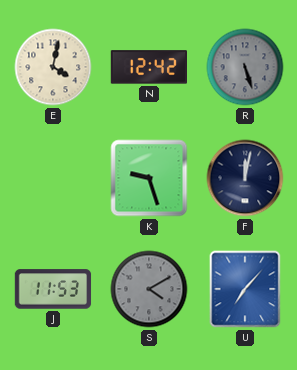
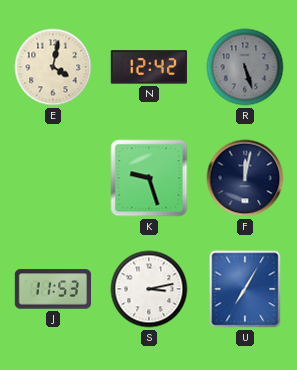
S: 4:10 -> 3:13
S dial: grey -> white
U: 7:07 -> 7:05
